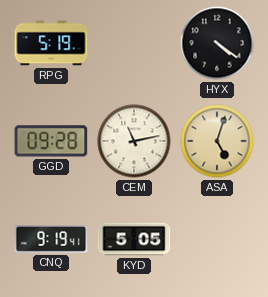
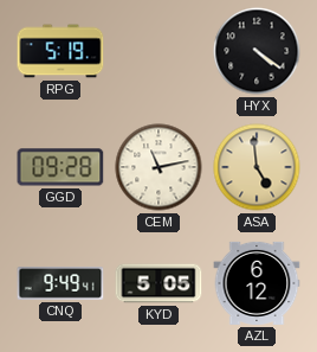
ASA: 5:03 -> 4:59
CNQ: 9:19 -> 9:49
AZL: none -> 6:12
